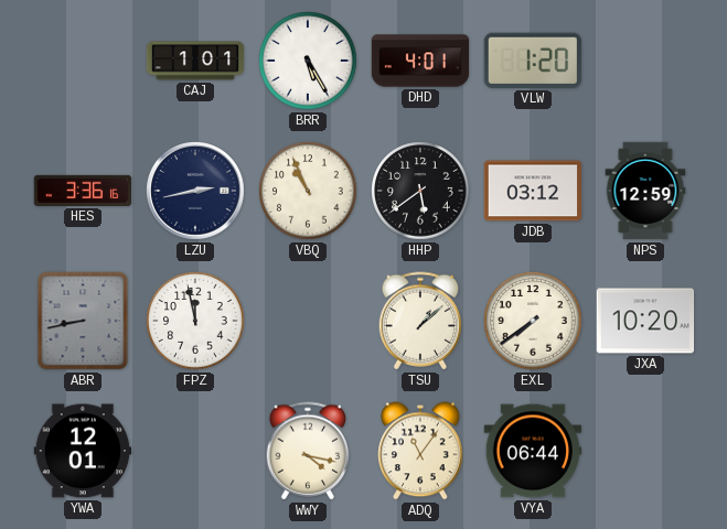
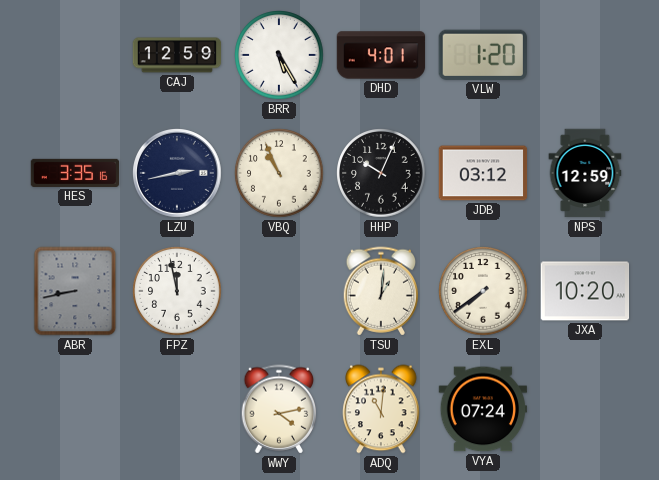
CAJ: 1:01 -> 12:59
HES: 3:36 -> 3:35
HHP: 5:39 -> 10:04
TSU: 1:08 -> 1:01
YWA: 12:01 -> none
WWY: 4:17 -> 4:13
ADQ: 11:06 -> 11:01
VYA: 06:44 -> 07:24
